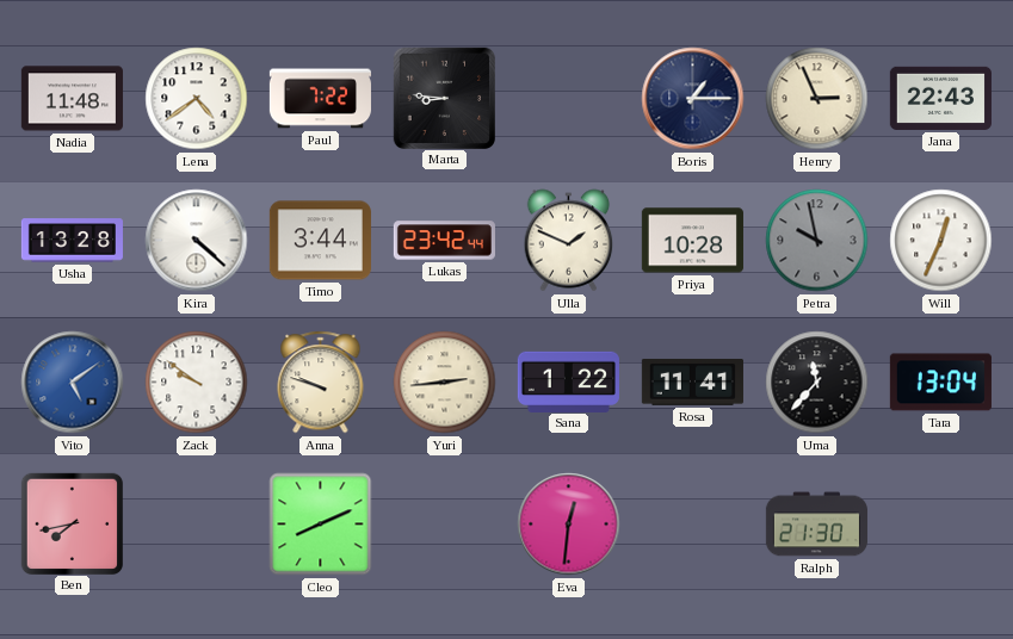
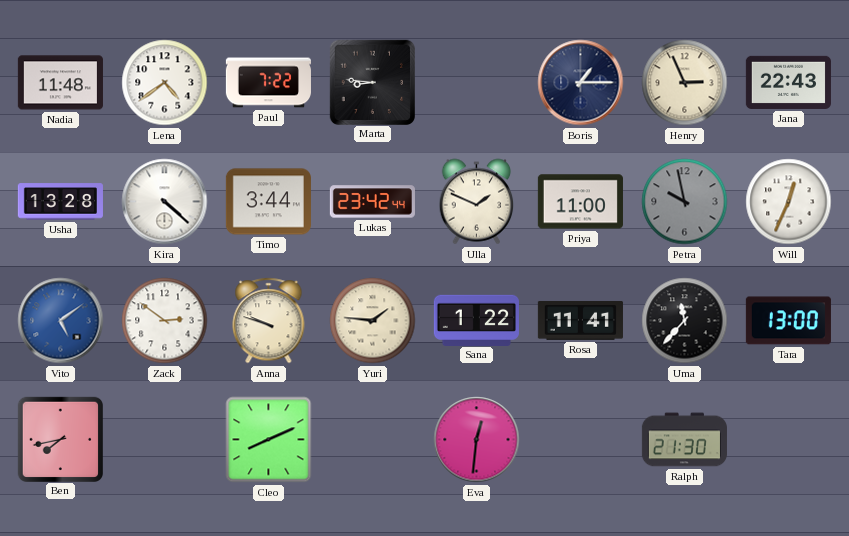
Priya: 10:28 -> 11:00
Zack: 9:51 -> 2:51
Yuri: 2:44 -> 1:46
Tara: 13:04 -> 13:00
